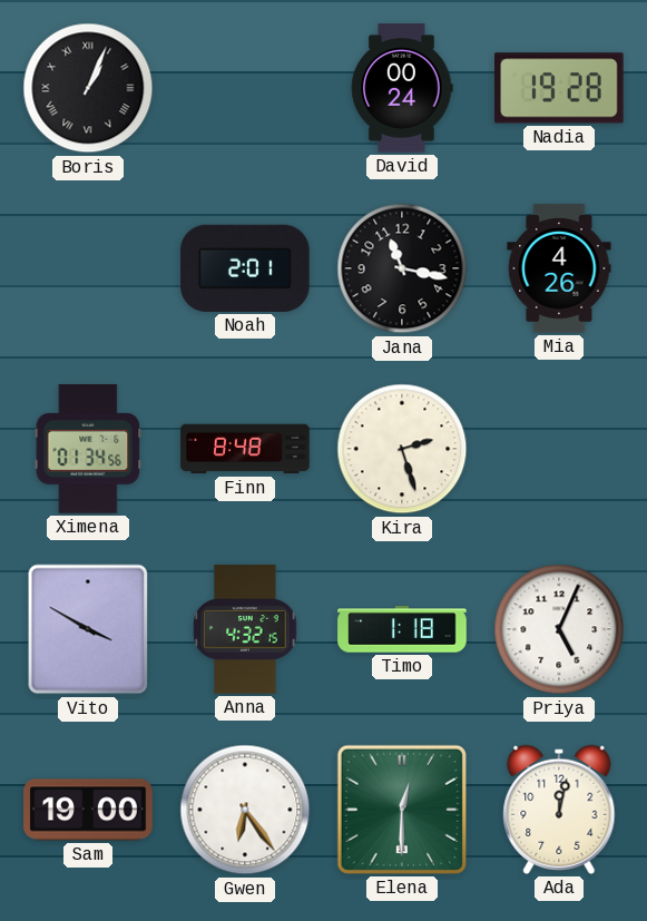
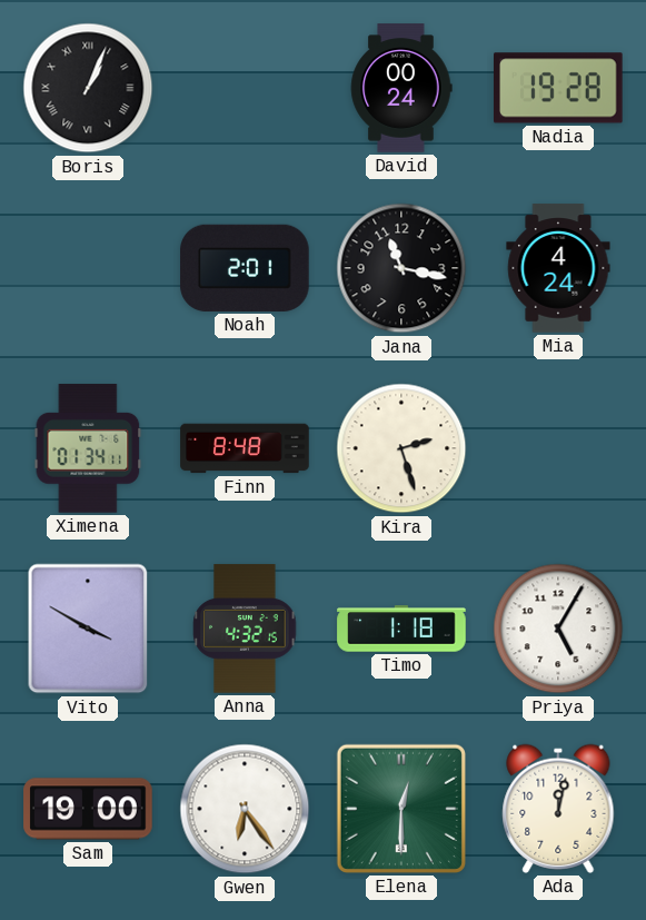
Mia: 4:26 -> 4:24
Ximena: 01:34:56 -> 01:34:11
Priya: 5:04 -> 5:05
